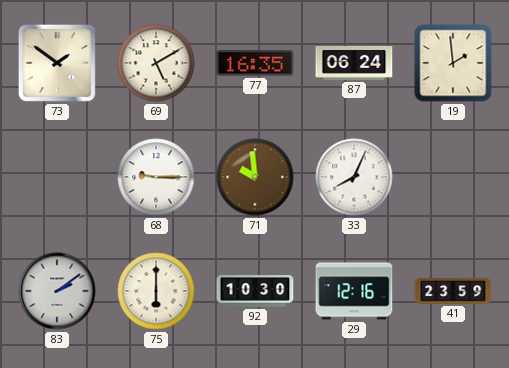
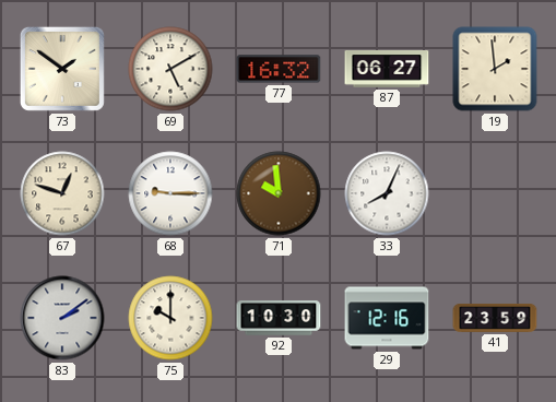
77: 16:35 -> 16:32
87: 06:24 -> 06:27
67: none -> 12:48
75: 6:00 -> 10:00
